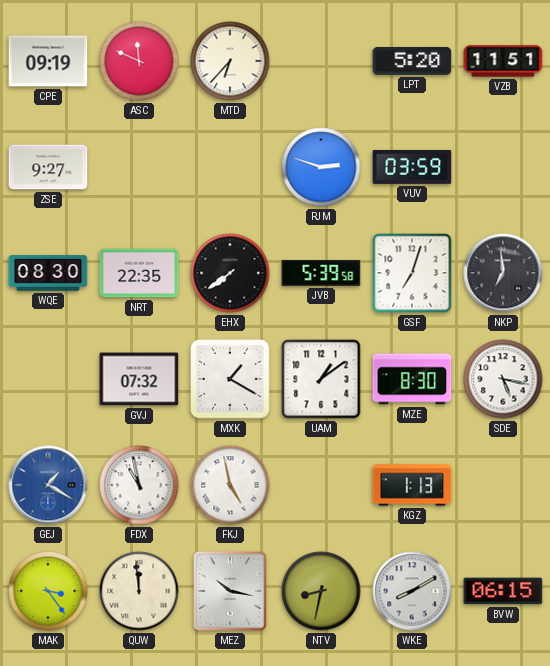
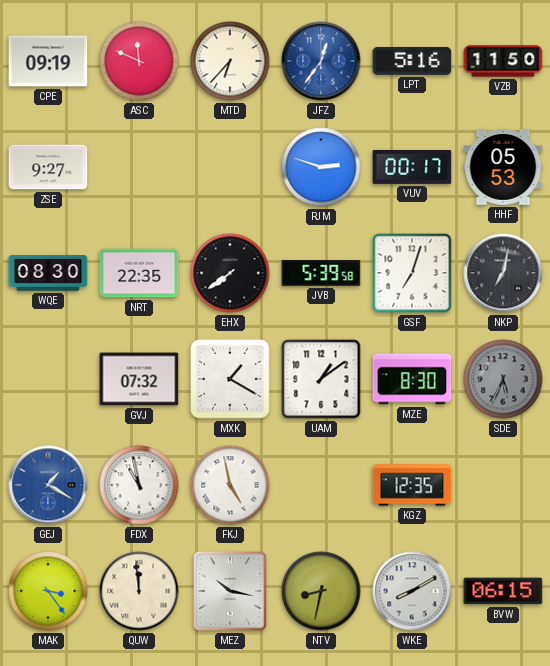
JFZ: none -> 12:36
LPT: 5:20 -> 5:16
VZB: 11:51 -> 11:50
VUV: 03:59 -> 00:17
HHF: none -> 05:53
NKP: 6:59 -> 7:02
SDE: 5:17 -> 5:34
SDE dial: white -> grey
KGZ: 1:13 -> 12:35
